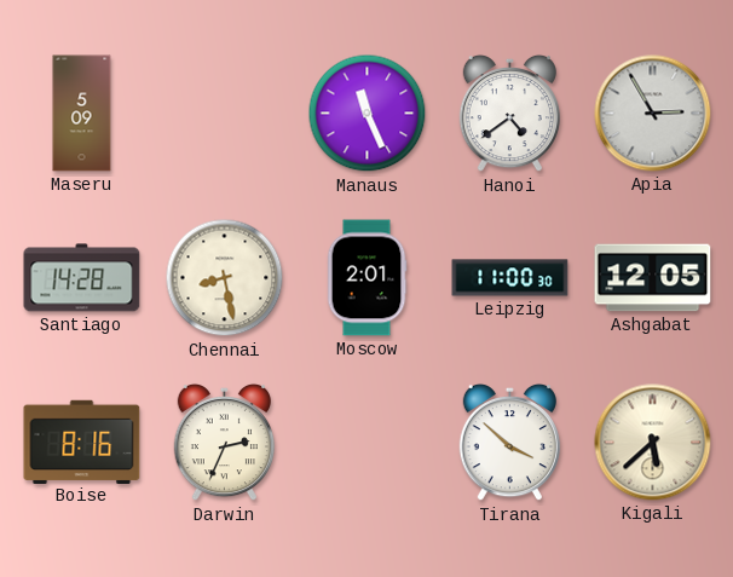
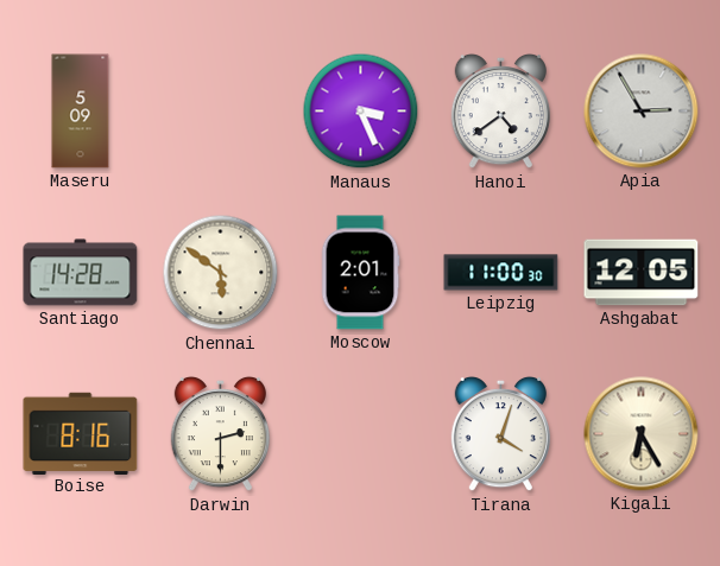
Manaus: 11:26 -> 3:26
Chennai: 8:28 -> 5:51
Darwin: 2:34 -> 2:30
Tirana: 3:52 -> 4:03
Kigali: 5:38 -> 6:25
